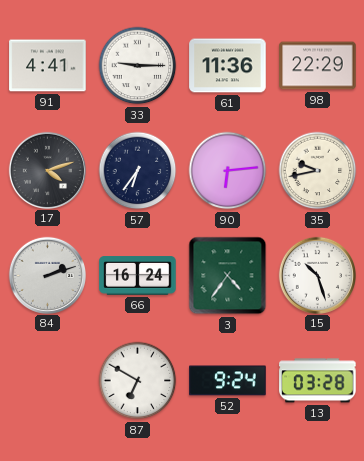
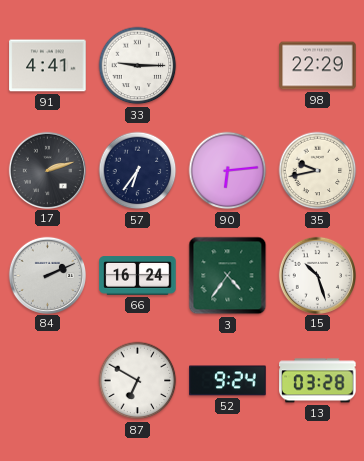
61: 11:36 -> none
17: 4:12 -> 2:12
84: 2:12 -> 2:11
